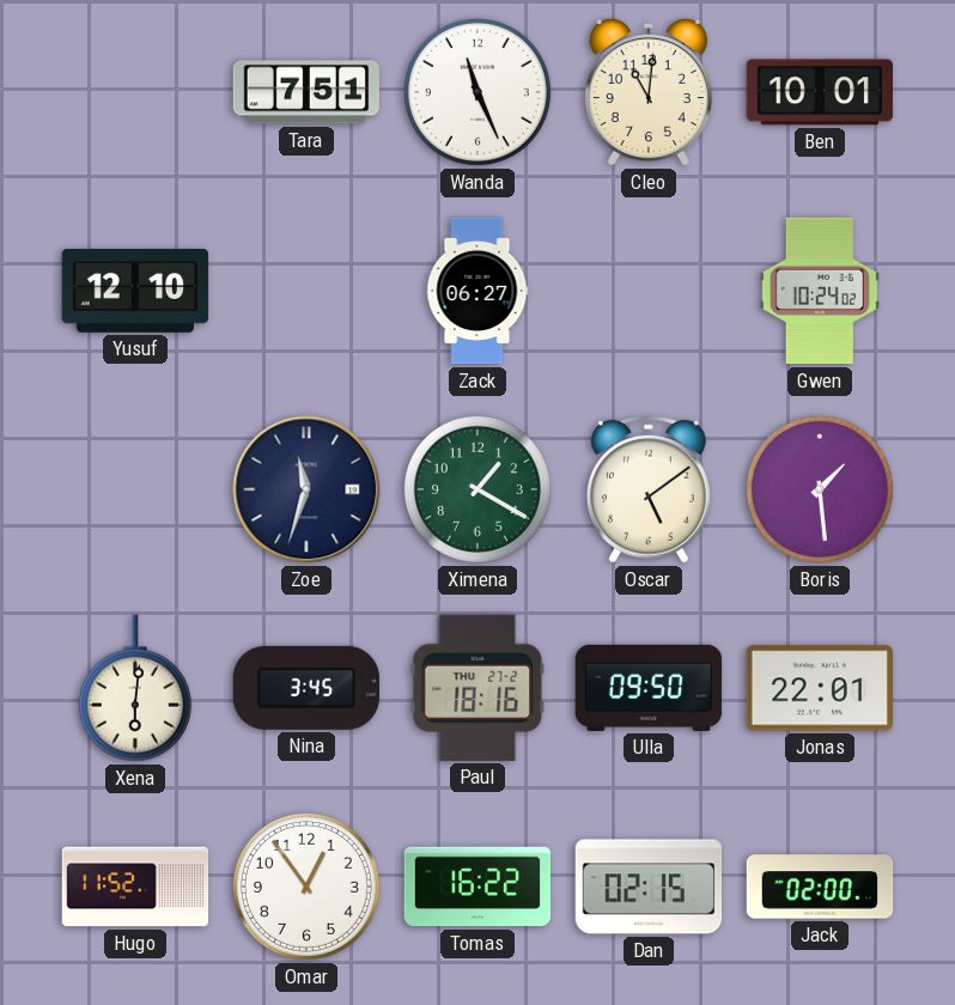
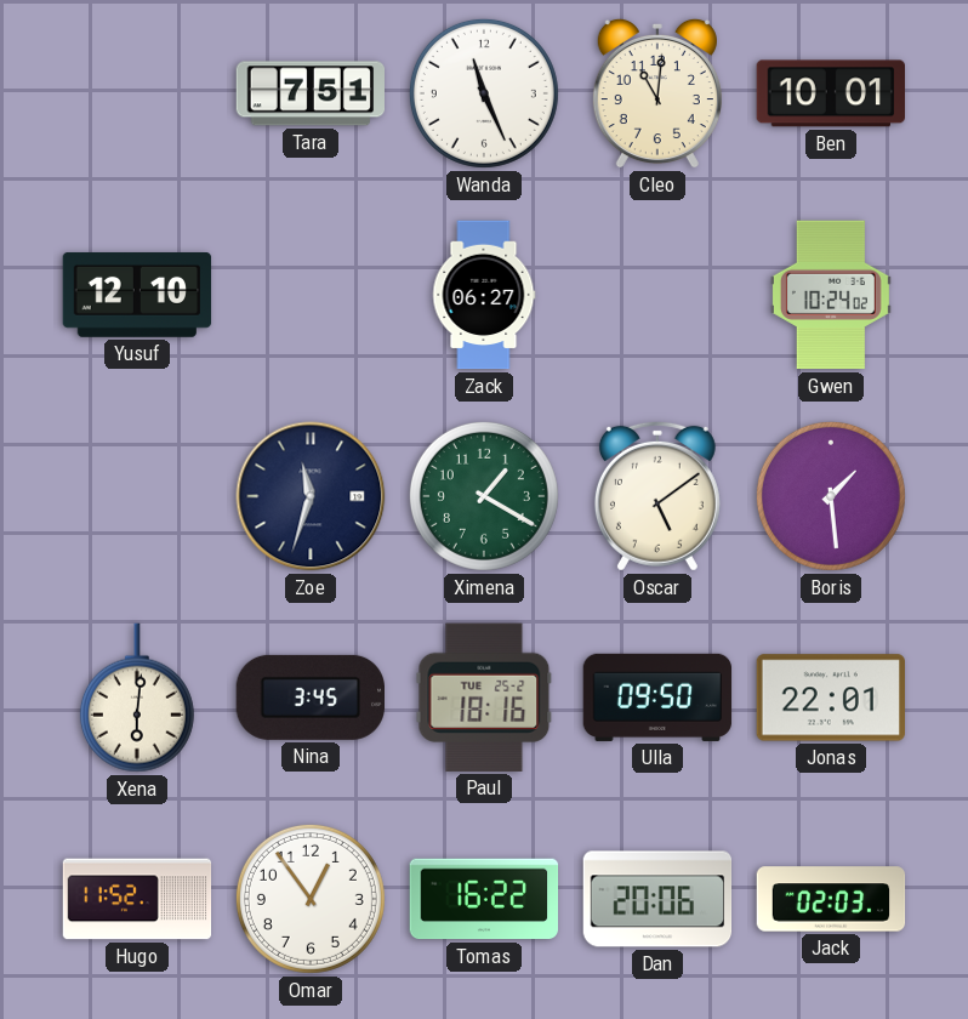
Paul date: THU 27-2 -> TUE 25-2
Dan: 02:15 -> 20:06
Jack: 02:00 -> 02:03
